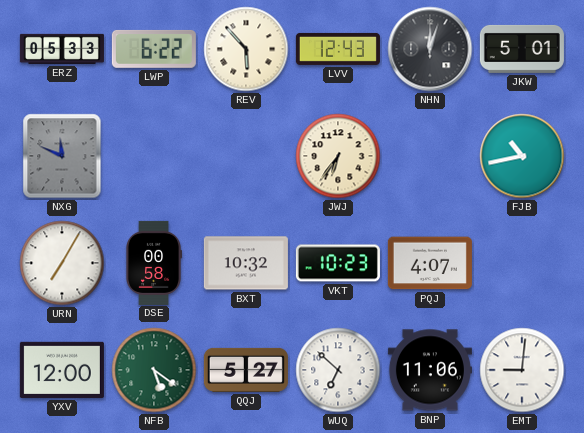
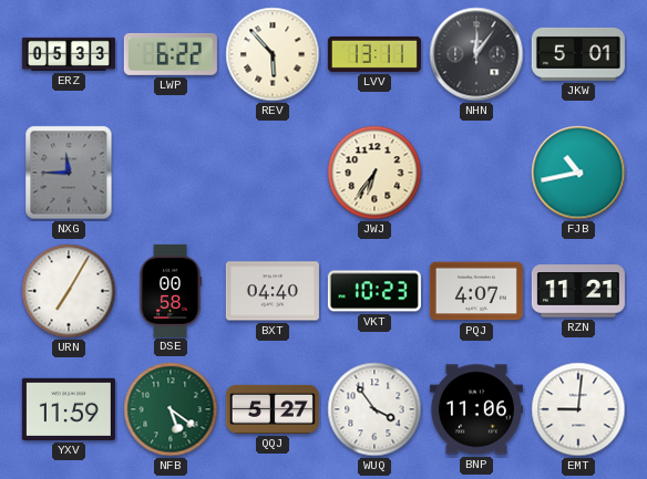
LVV: 12:43 -> 13:11
NHN: 12:03 -> 12:06
NXG: 11:49 -> 11:45
BXT: 10:32 -> 04:40
RZN: none -> 11:21
YXV: 12:00 -> 11:59
WUQ: 6:52 -> 3:54
